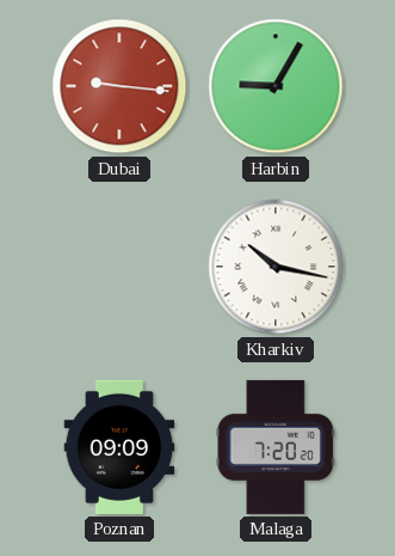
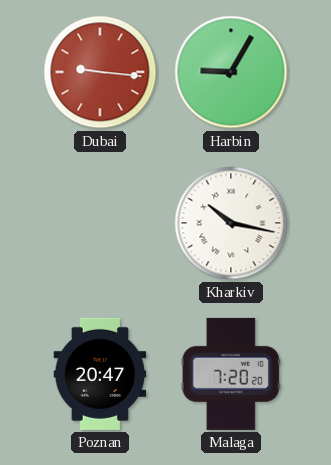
Poznan: 09:09 -> 20:47
